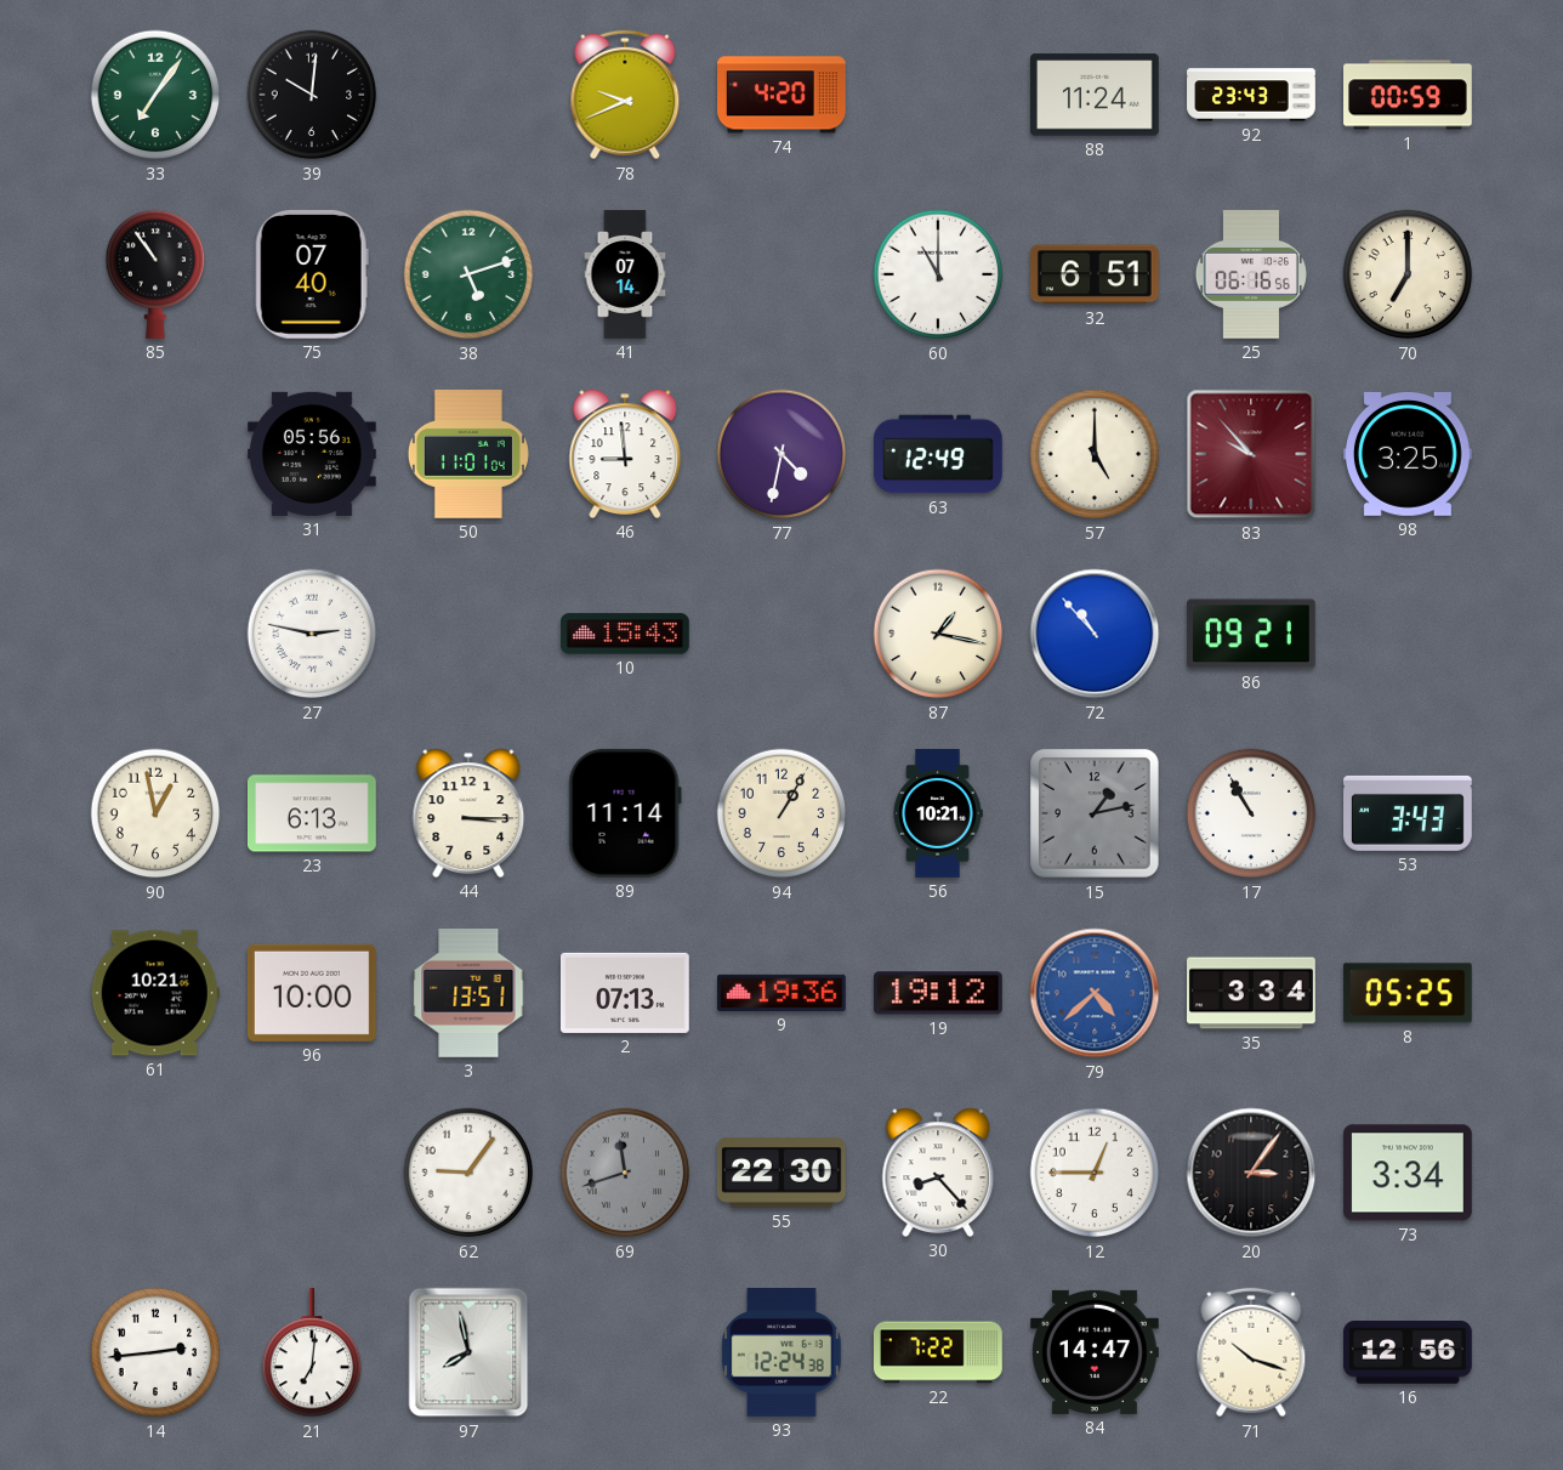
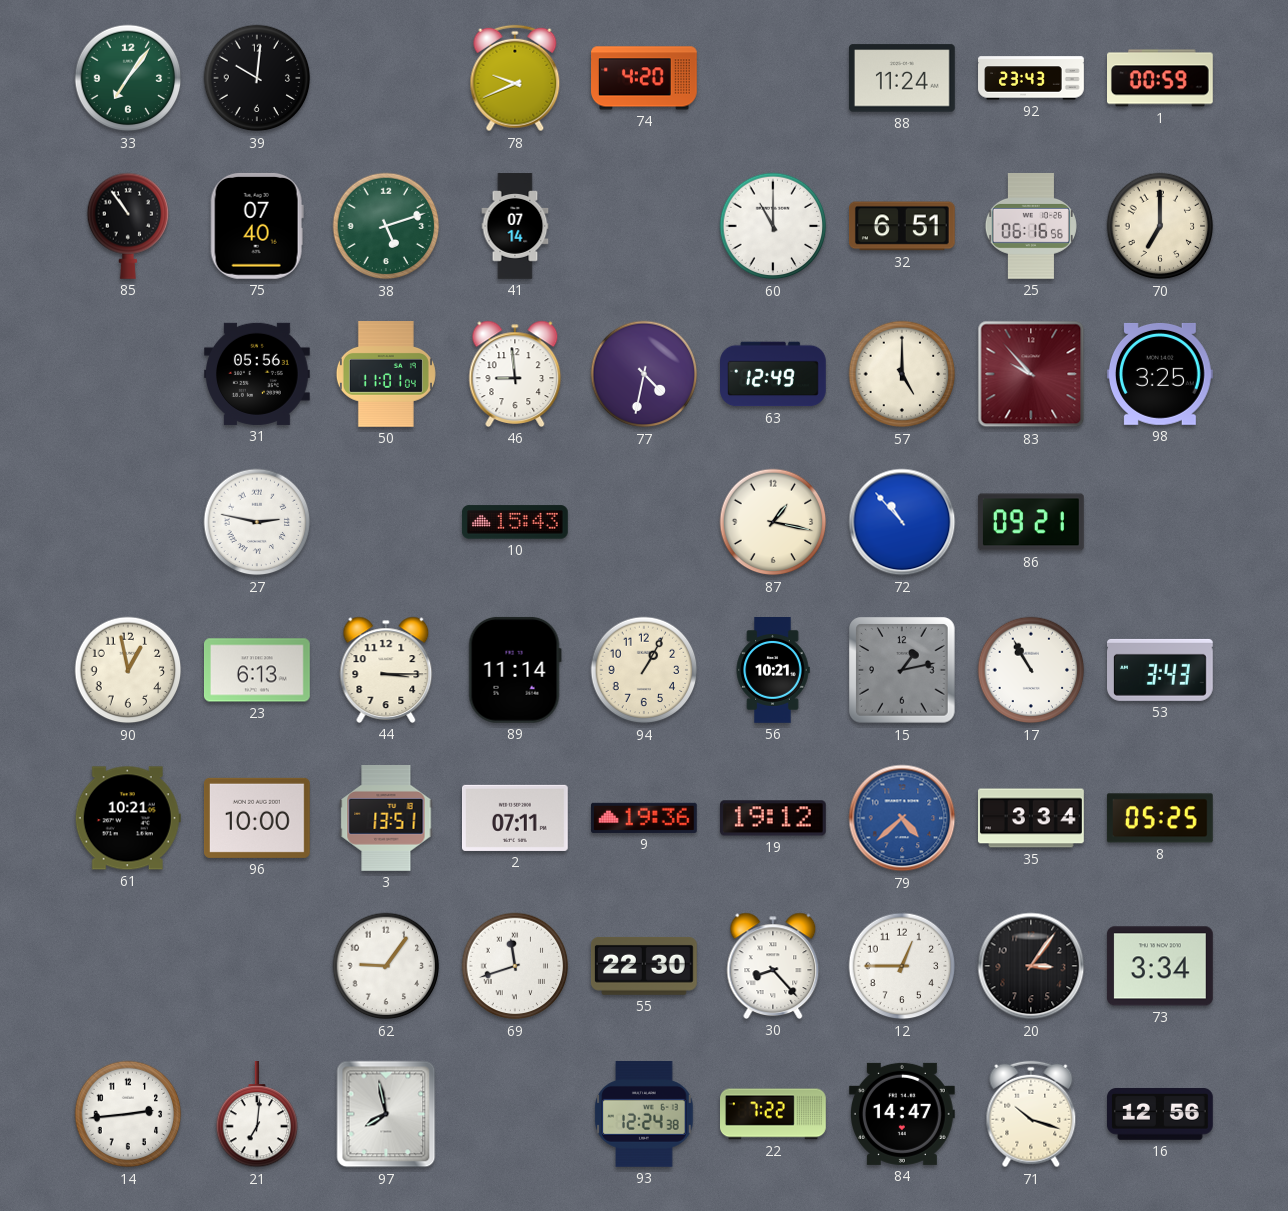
2: 07:13 -> 07:11
69 dial: grey -> white
